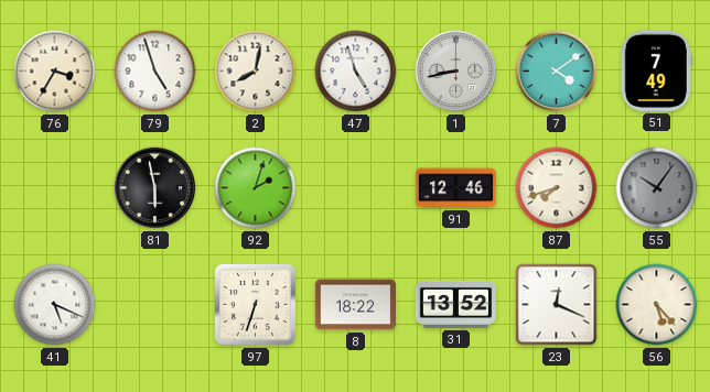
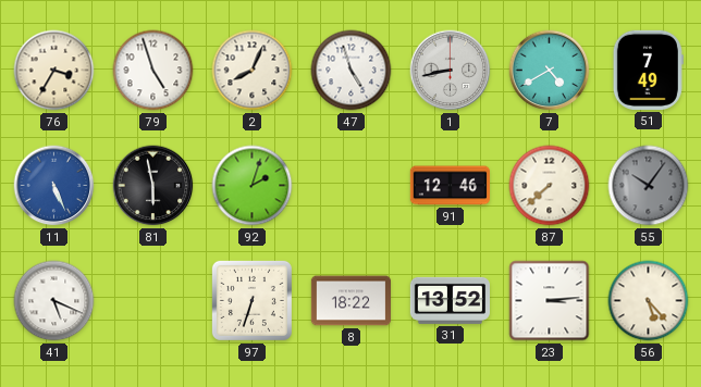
2: 8:02 -> 8:04
7: 4:09 -> 4:40
11: none -> 5:26
87: 7:42 -> 7:38
23: 12:19 -> 3:14
